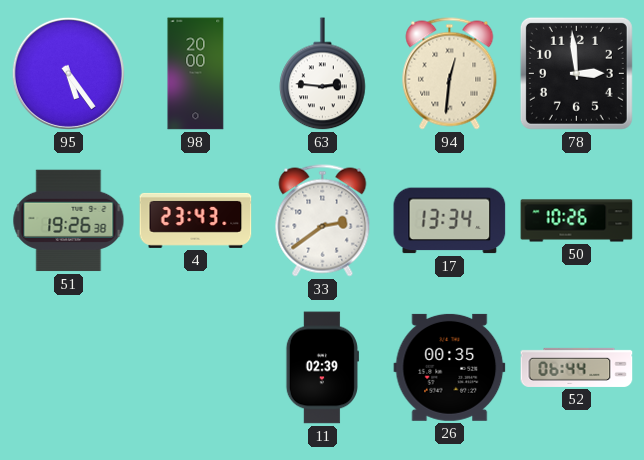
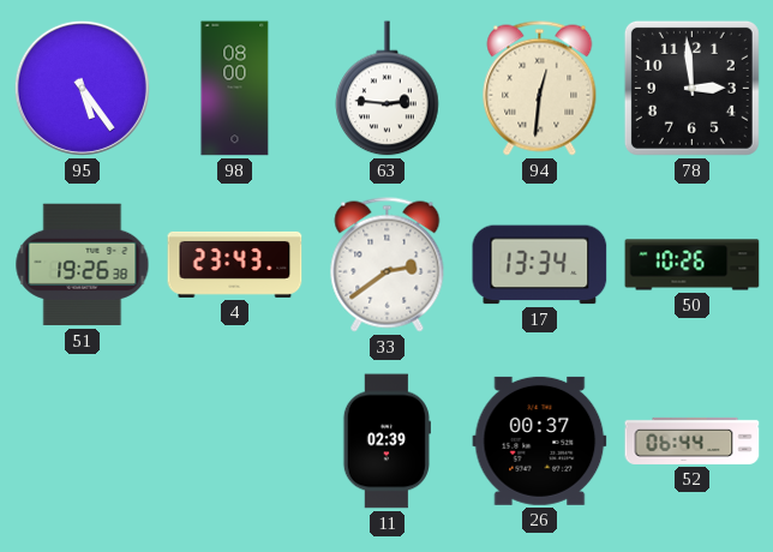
98: 20:00 -> 08:00
26: 00:35 -> 00:37
